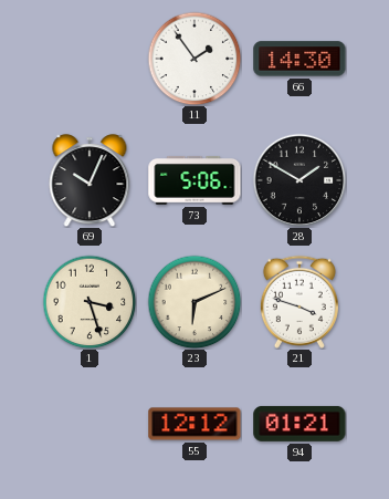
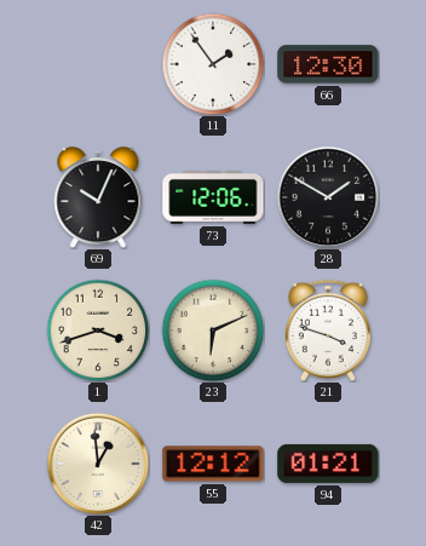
66: 14:30 -> 12:30
73: 5:06 -> 12:06
1: 3:27 -> 3:42
42: none -> 12:59
